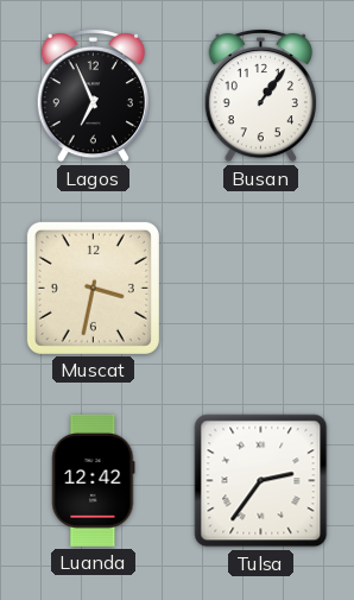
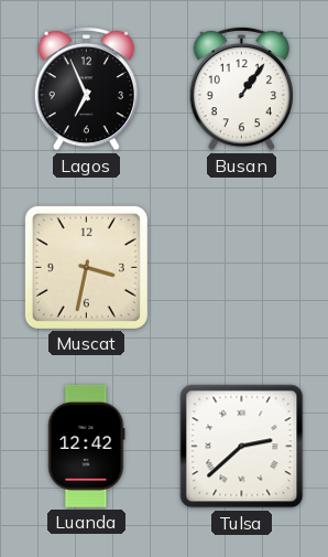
Tulsa: 2:36 -> 2:38
